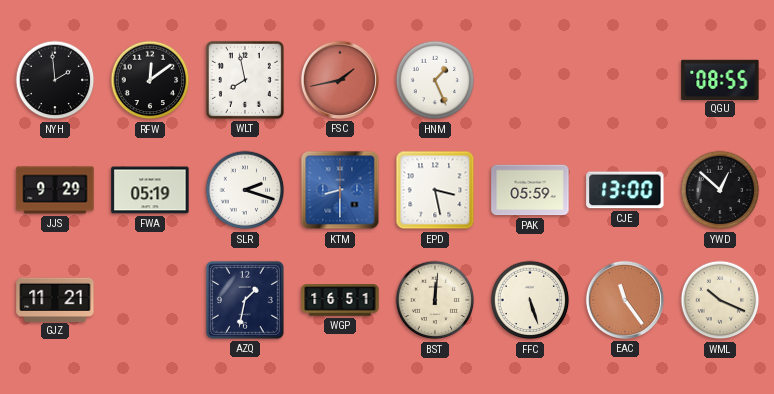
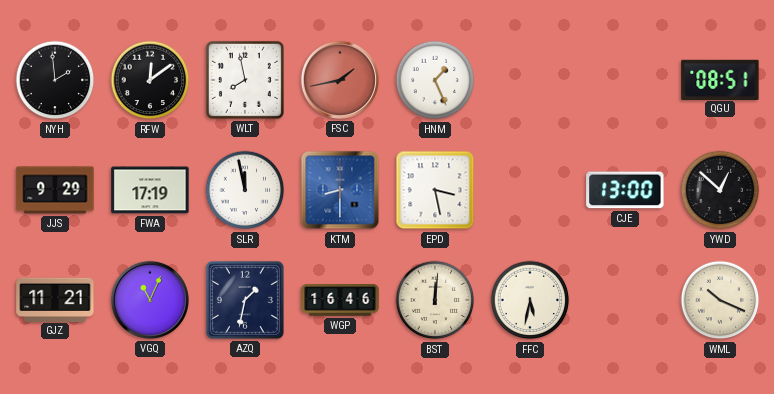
QGU: 08:55 -> 08:51
FWA: 05:19 -> 17:19
SLR: 2:18 -> 11:58
PAK: 05:59 -> none
VGQ: none -> 11:04
WGP: 16:51 -> 16:46
FFC: 5:27 -> 5:32
EAC: 11:24 -> none
